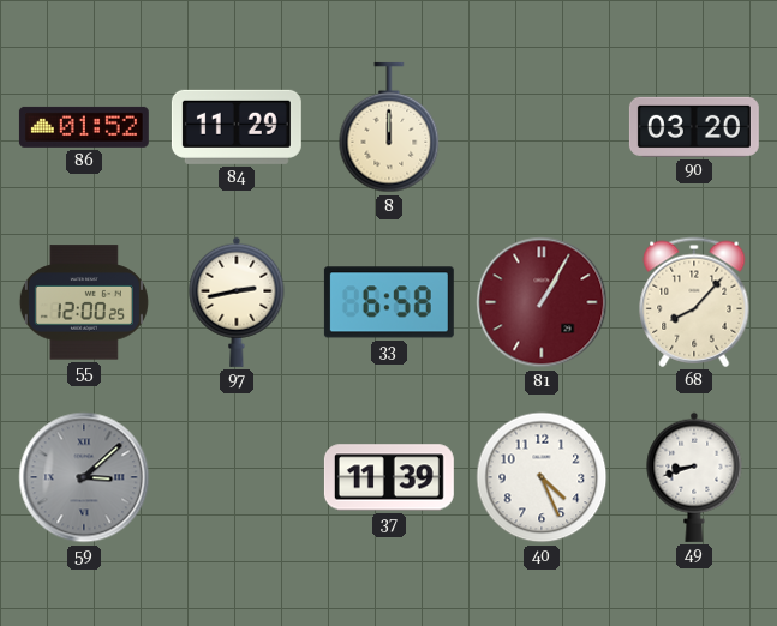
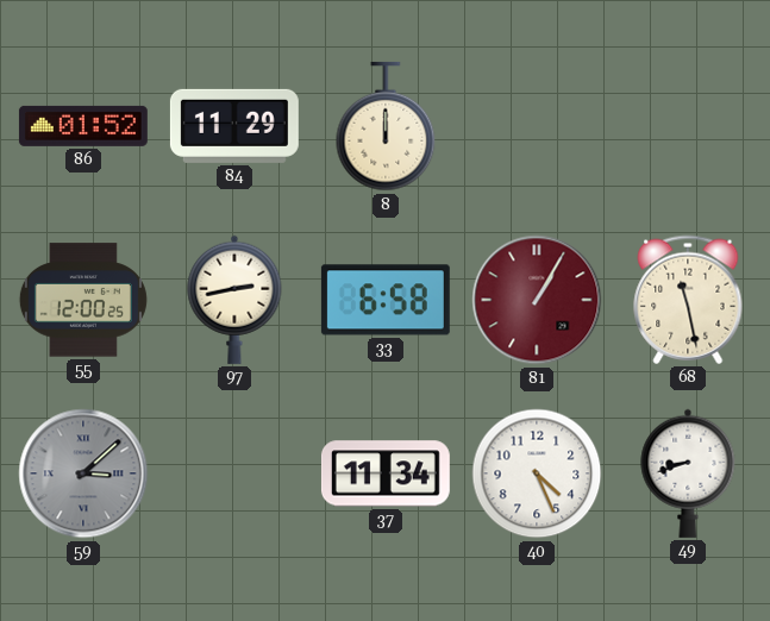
90: 03:20 -> none
68: 8:07 -> 11:28
37: 11:39 -> 11:34
